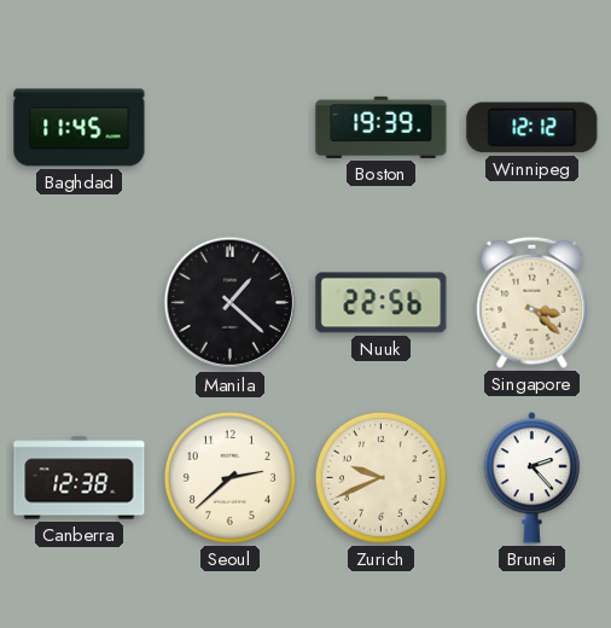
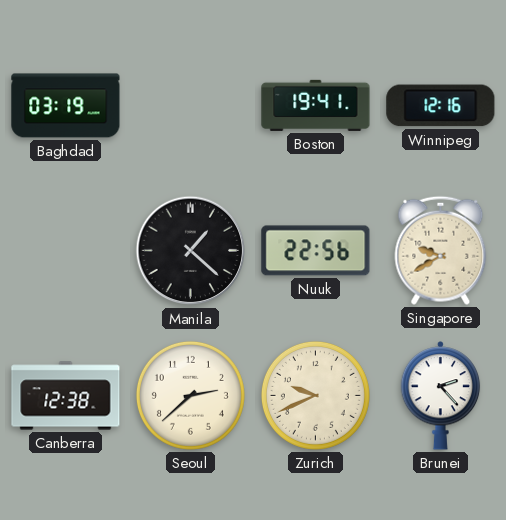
Baghdad: 11:45 -> 03:19
Boston: 19:39 -> 19:41
Winnipeg: 12:12 -> 12:16
Singapore: 3:22 -> 9:40
